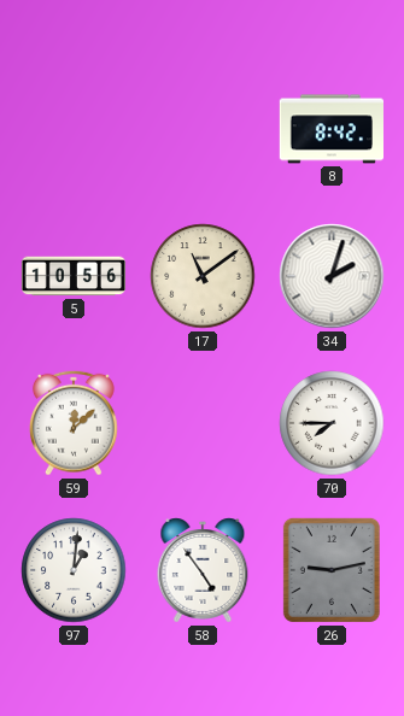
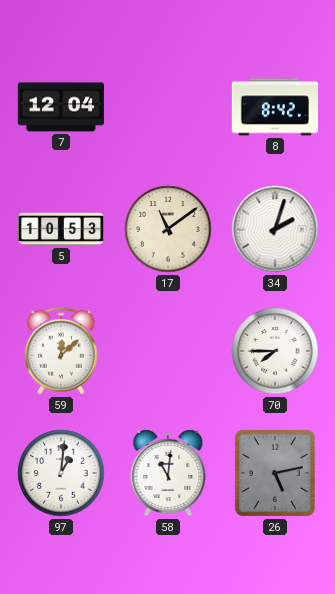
7: none -> 12:04
5: 10:56 -> 10:53
58: 4:54 -> 11:01
26: 9:13 -> 5:13
